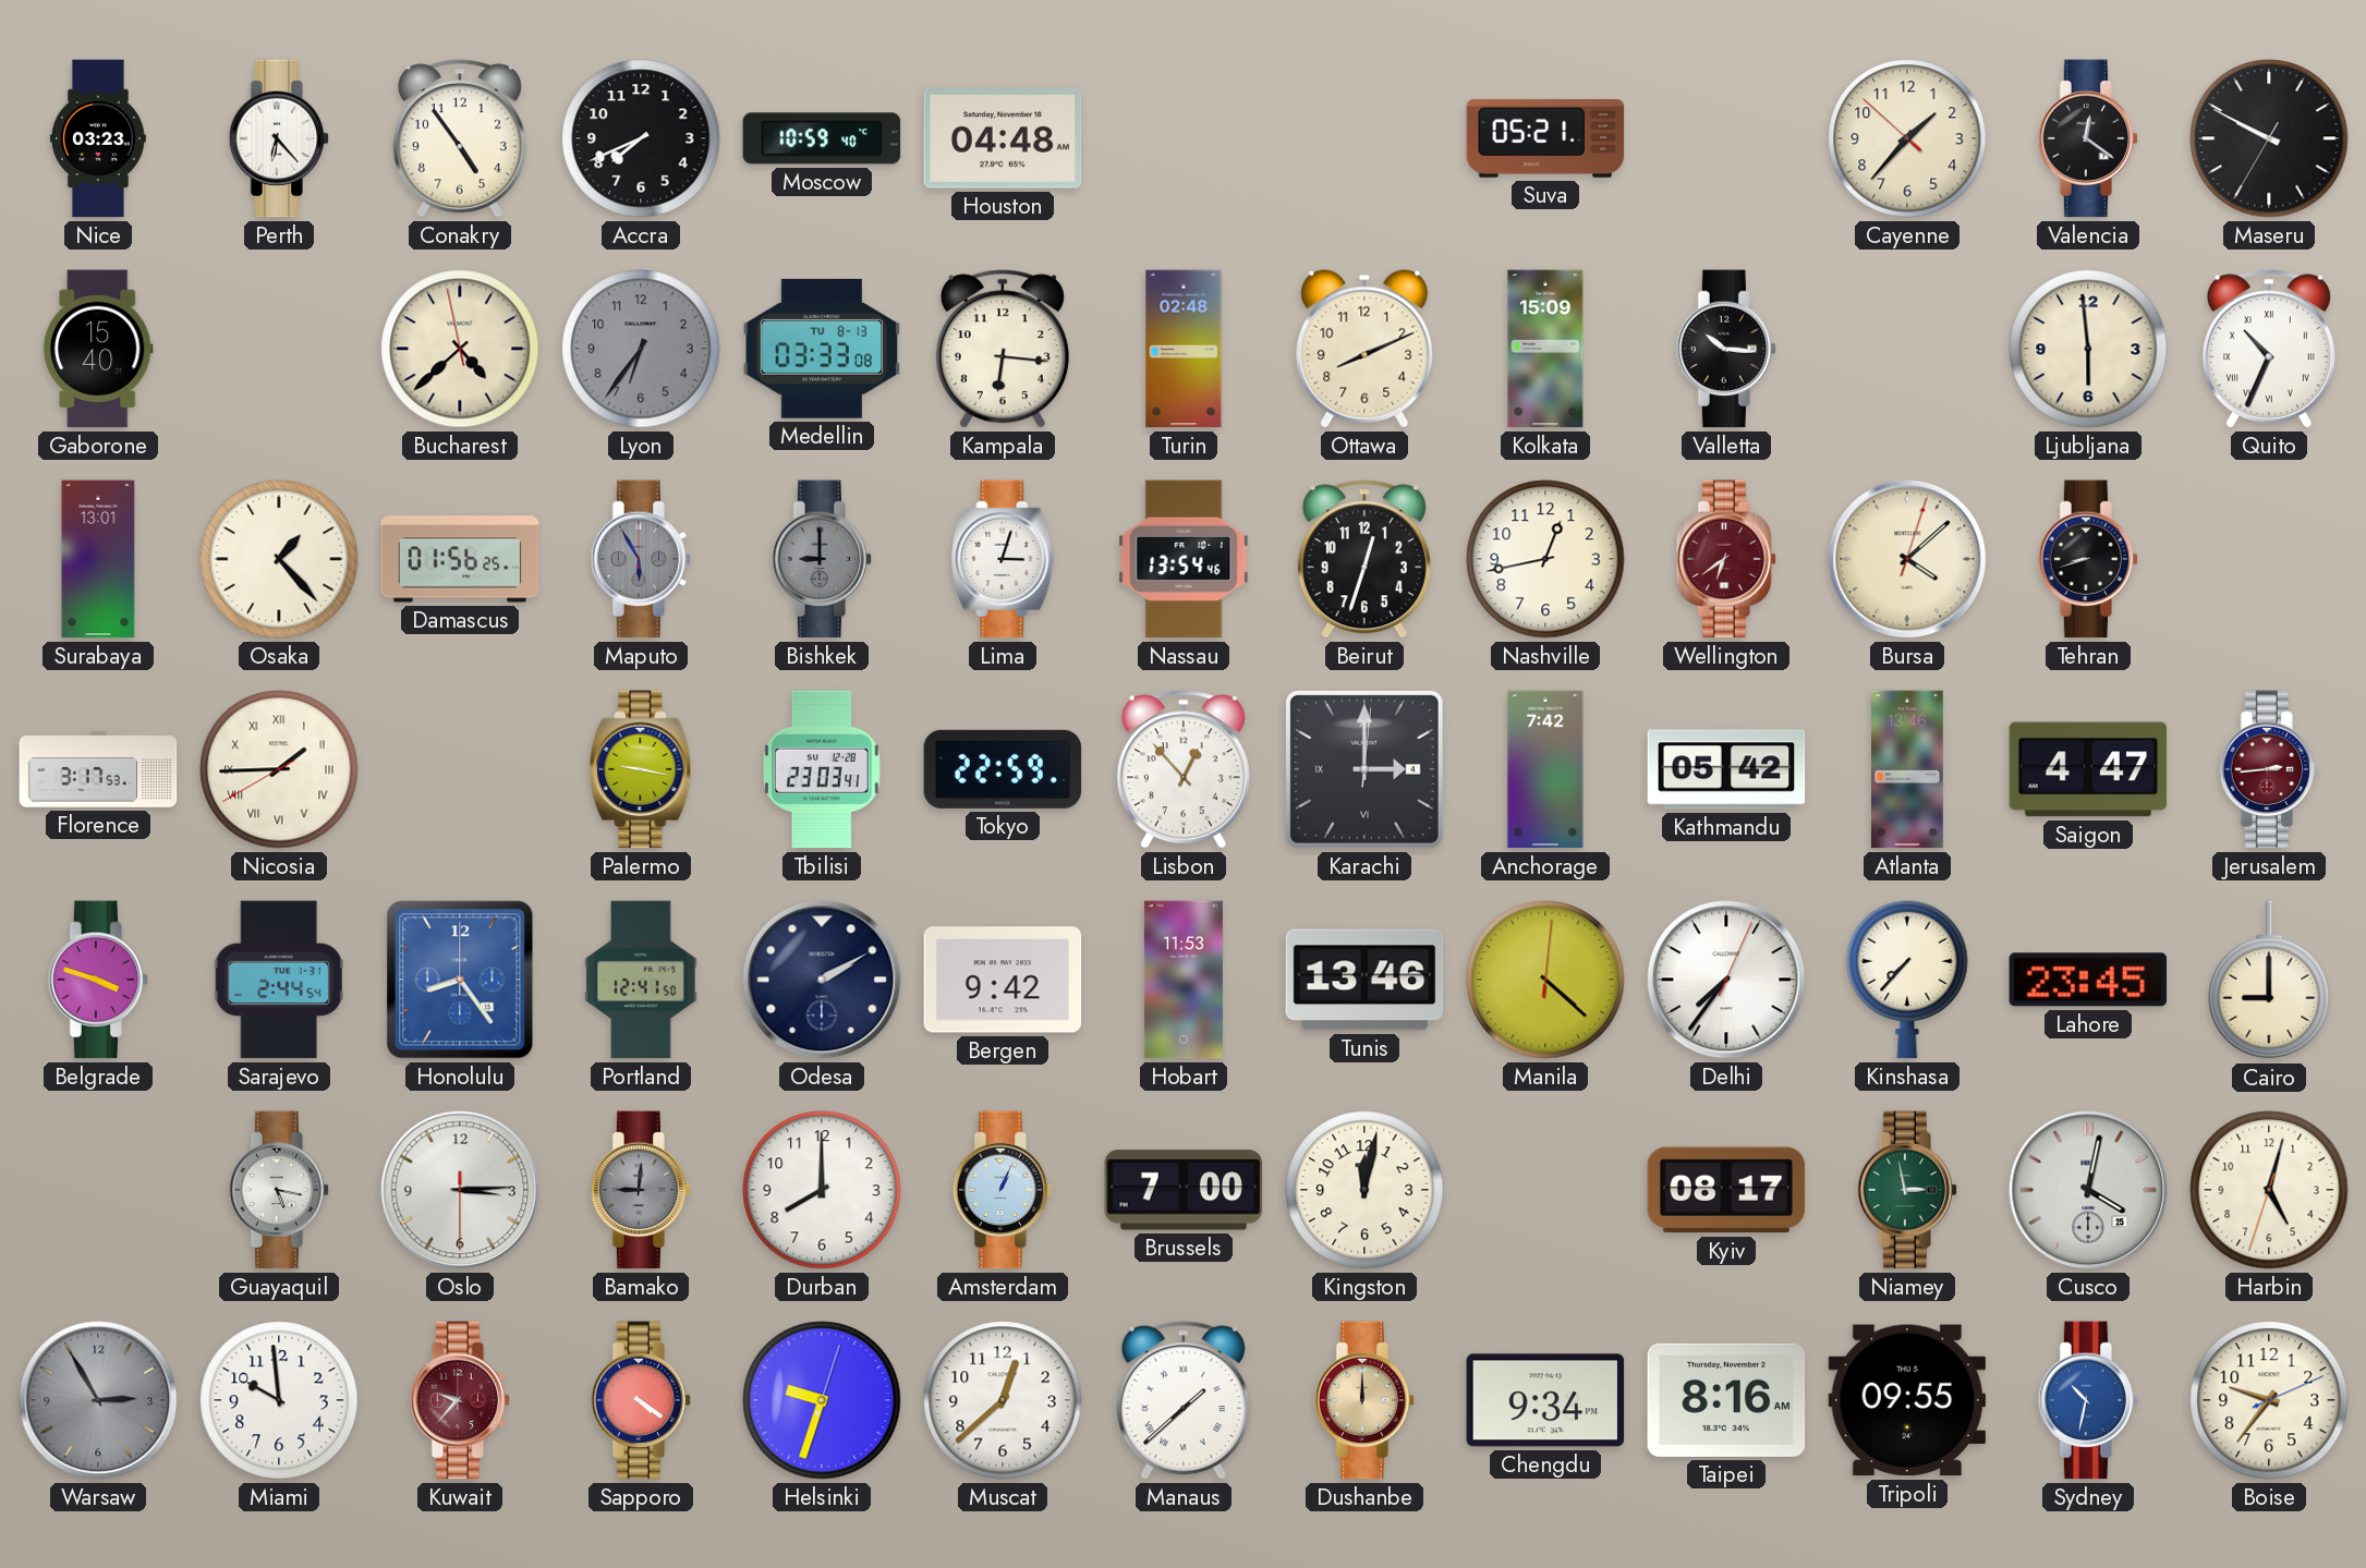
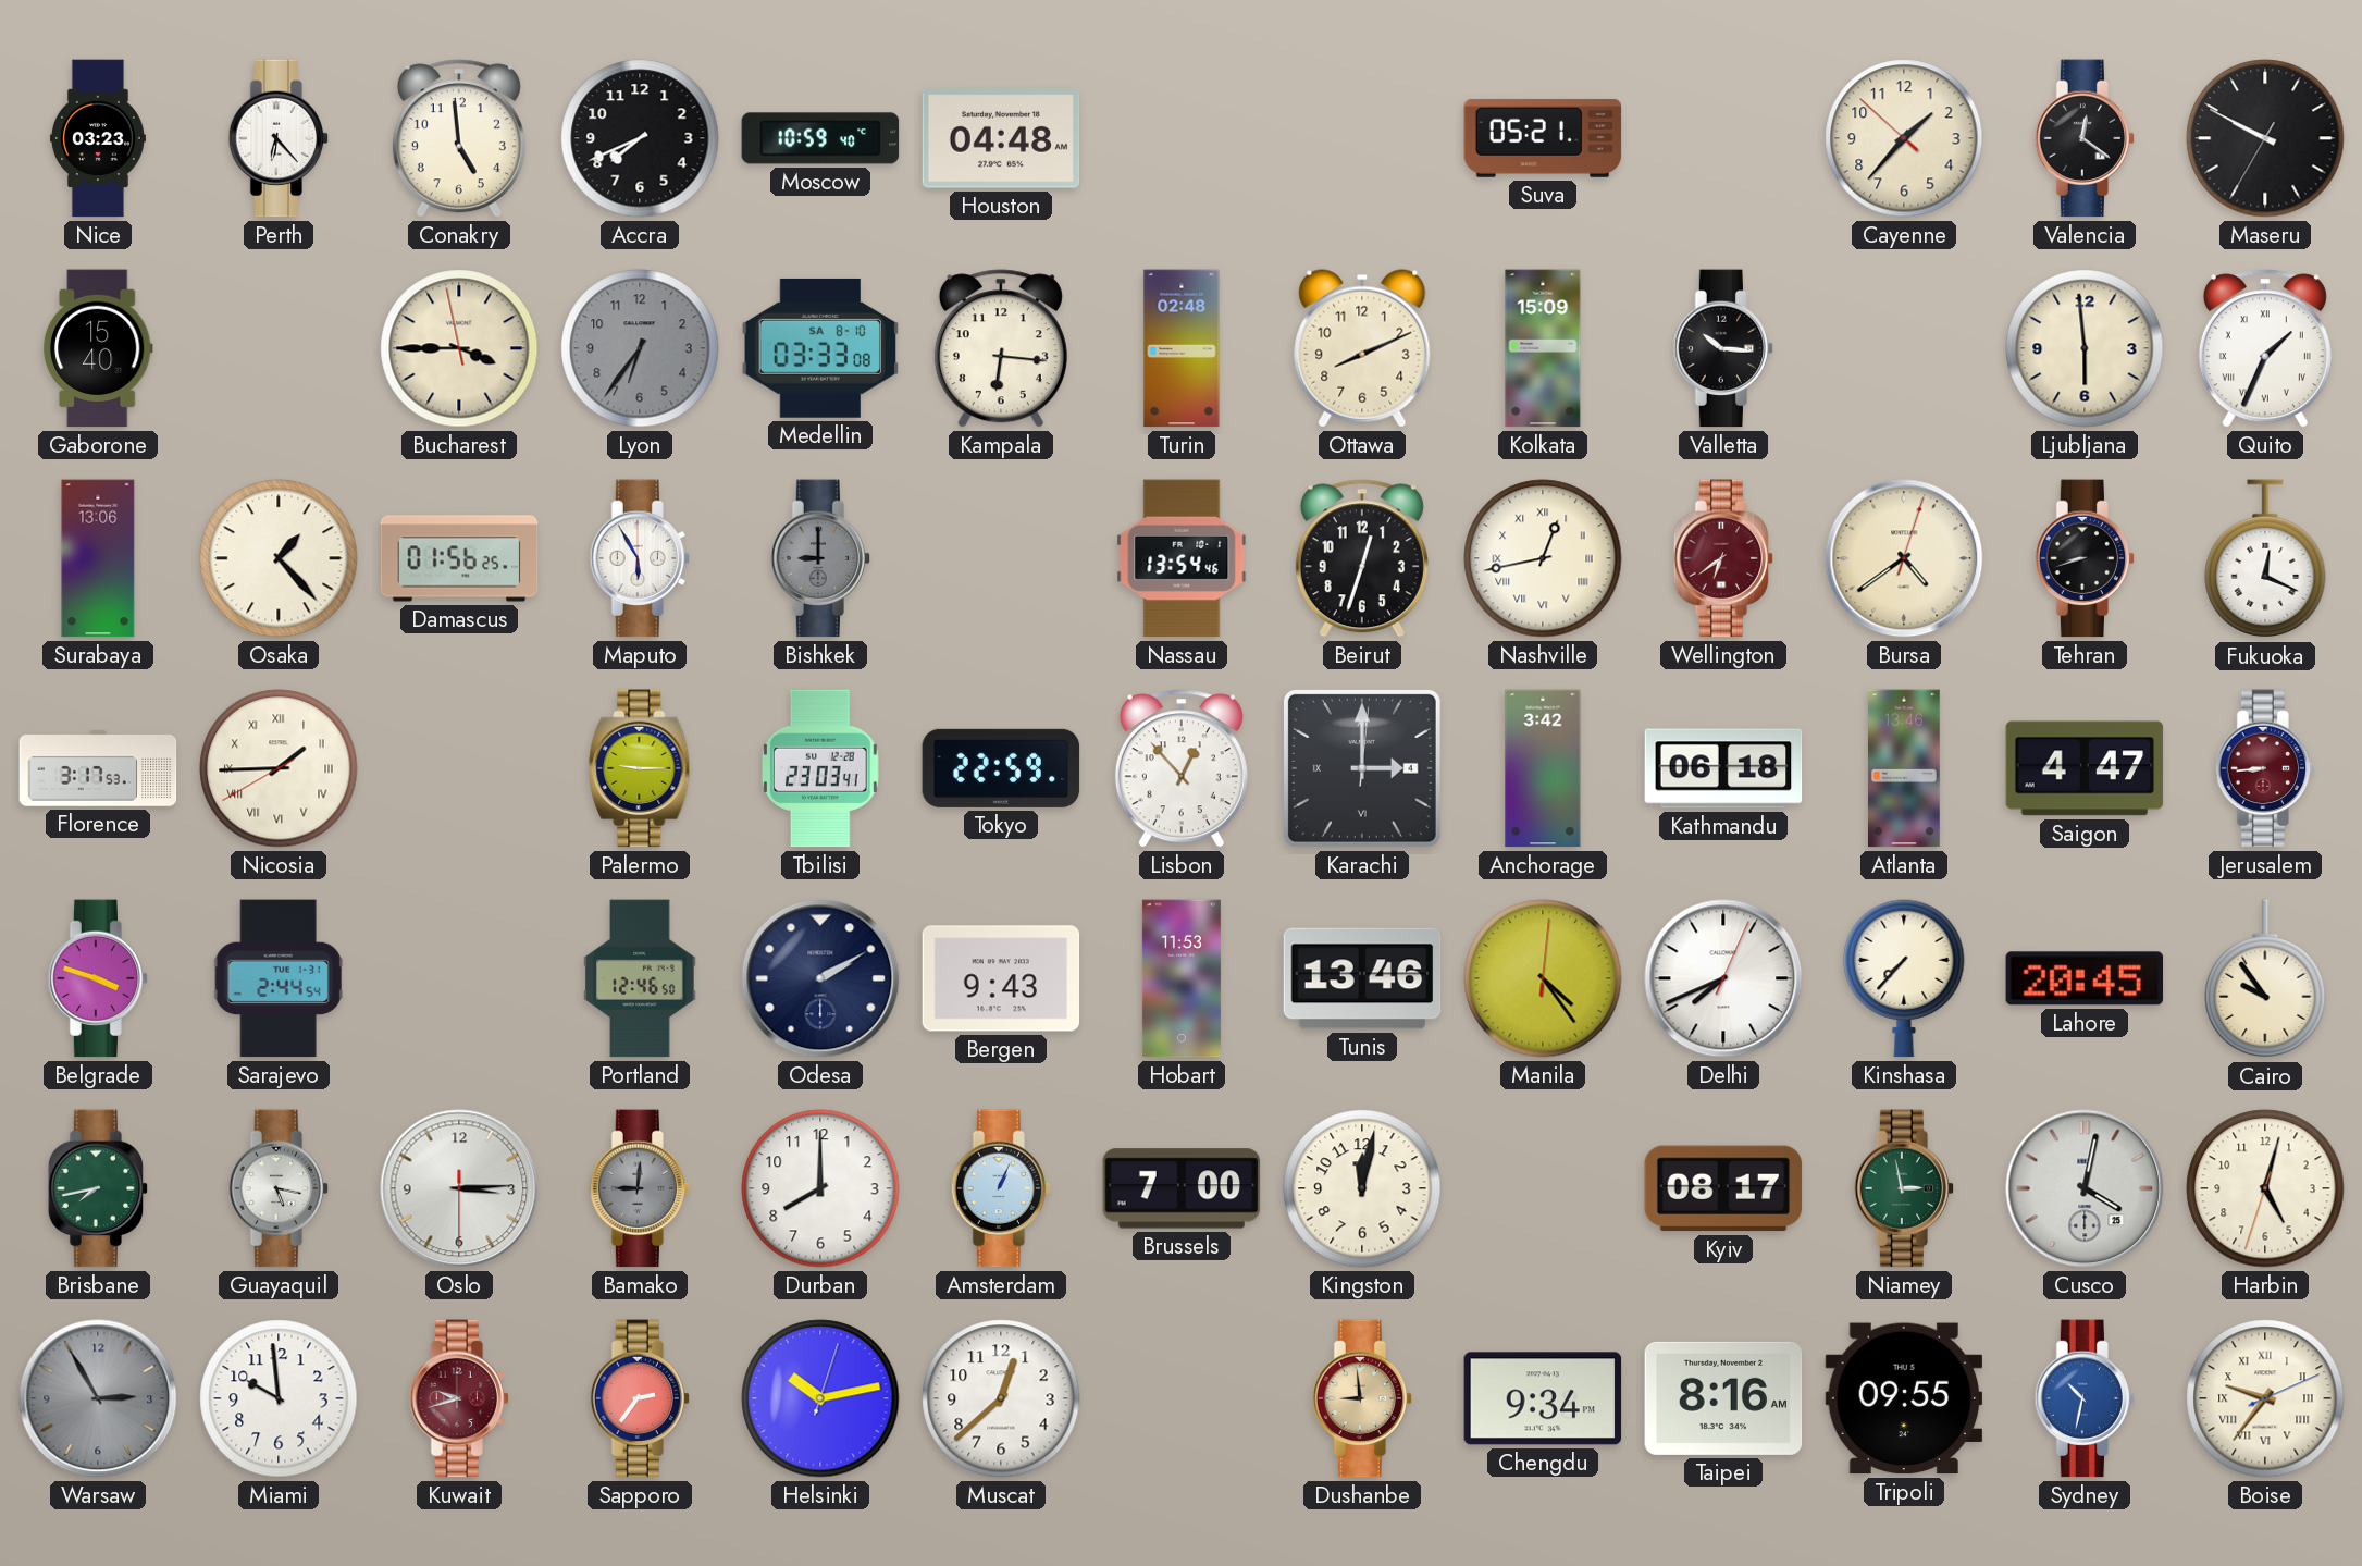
Conakry: 4:54 -> 4:59
Bucharest: 4:37 -> 3:44
Medellin date: TU 8-13 -> SA 8-10
Quito: 10:34 -> 1:34
Surabaya: 13:01 -> 13:06
Maputo dial: grey -> white
Lima: 3:03 -> none
Nashville numerals: Arabic -> Roman
Bursa: 4:08 -> 4:39
Fukuoka: none -> 12:19
Palermo: 9:17 -> 9:15
Anchorage: 7:42 -> 3:42
Kathmandu: 05:42 -> 06:18
Jerusalem: 2:44 -> 8:44
Honolulu: 8:24 -> none
Portland: 12:41 -> 12:46
Bergen: 9:42 -> 9:43
Manila: 4:22 -> 4:24
Delhi: 7:36 -> 7:41
Lahore: 23:45 -> 20:45
Cairo: 9:00 -> 9:54
Brisbane: none -> 7:43
Kuwait: 9:37 -> 9:42
Sapporo: 4:21 -> 2:36
Helsinki: 9:33 -> 10:13
Manaus: 1:38 -> none
Dushanbe: 12:00 -> 8:59
Boise numerals: Arabic -> Roman
